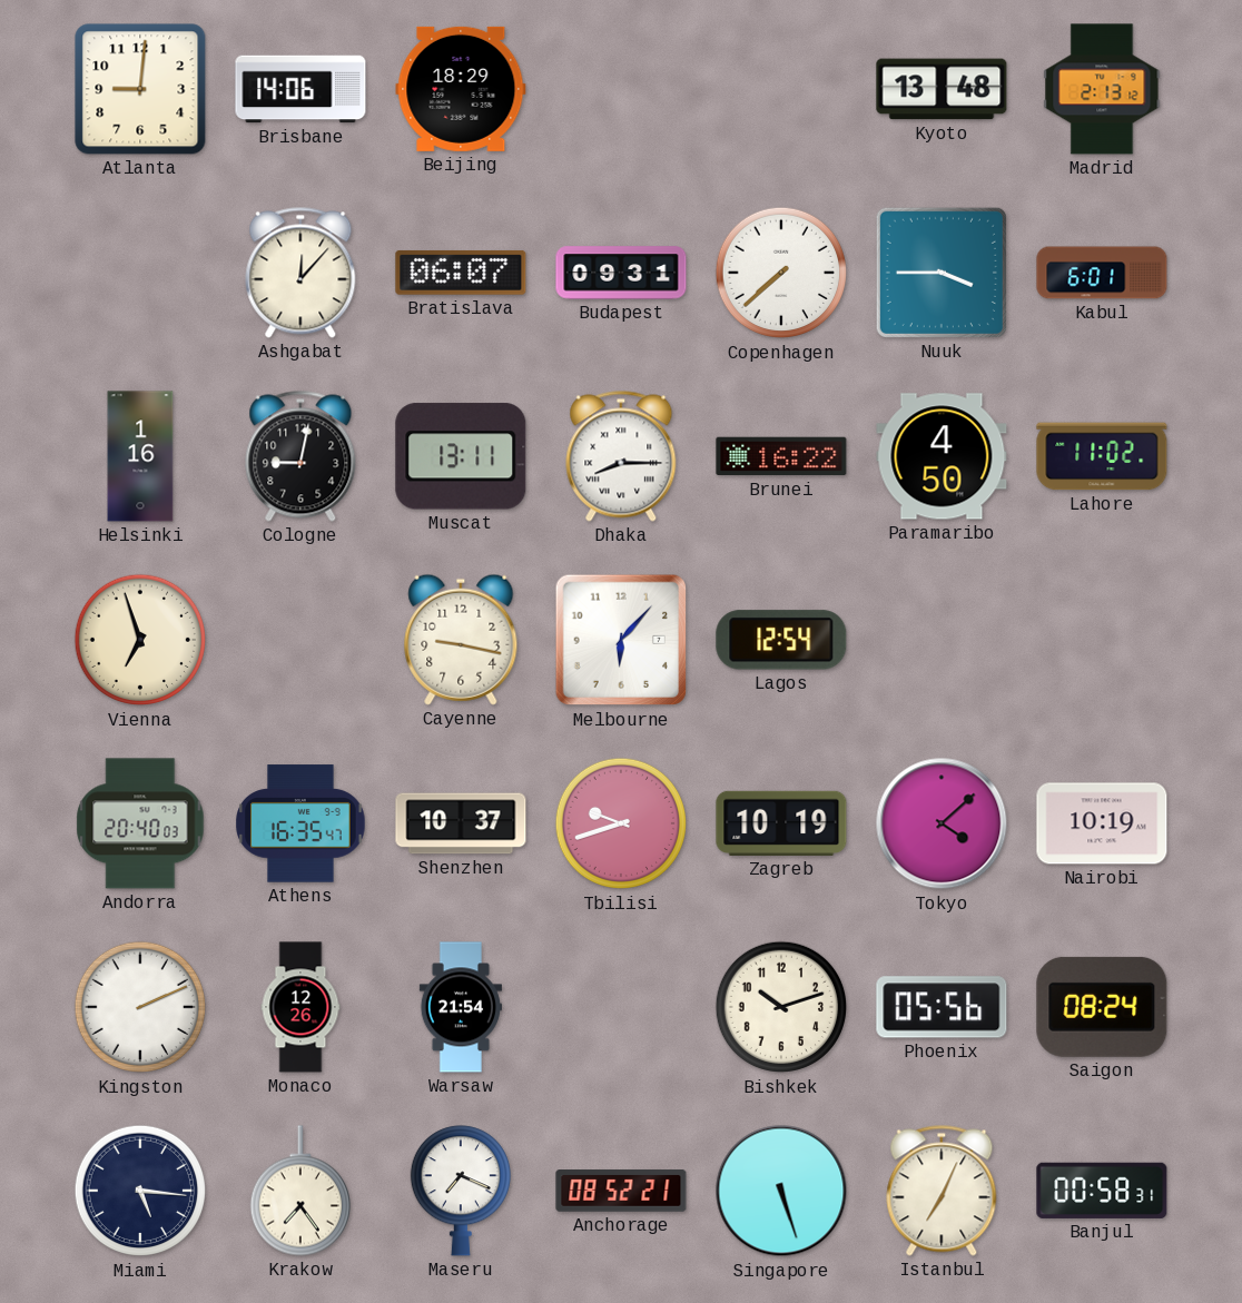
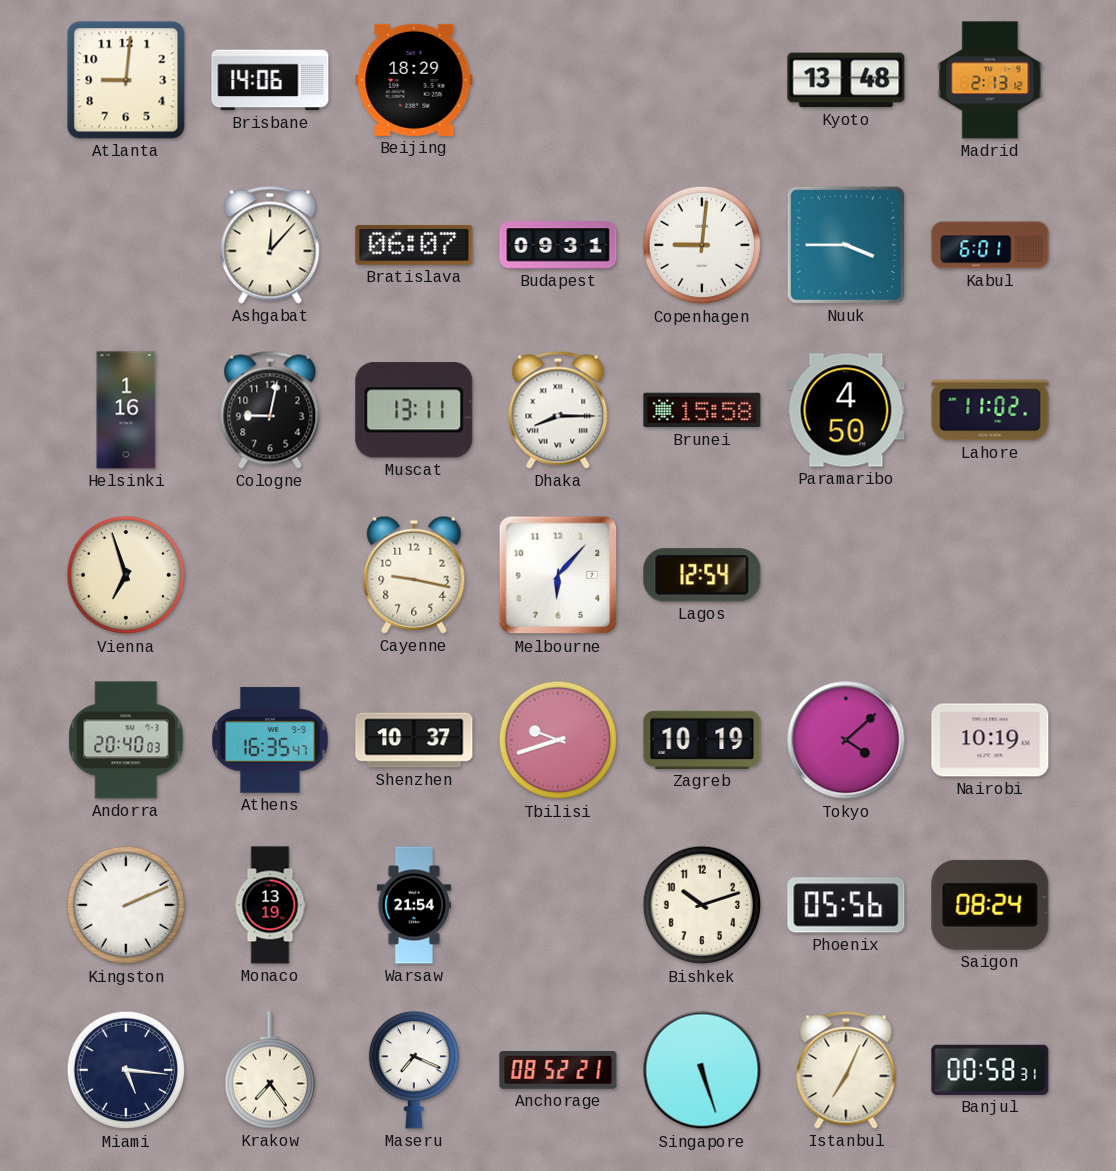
Copenhagen: 7:38 -> 9:01
Brunei: 16:22 -> 15:58
Monaco: 12:26 -> 13:19
